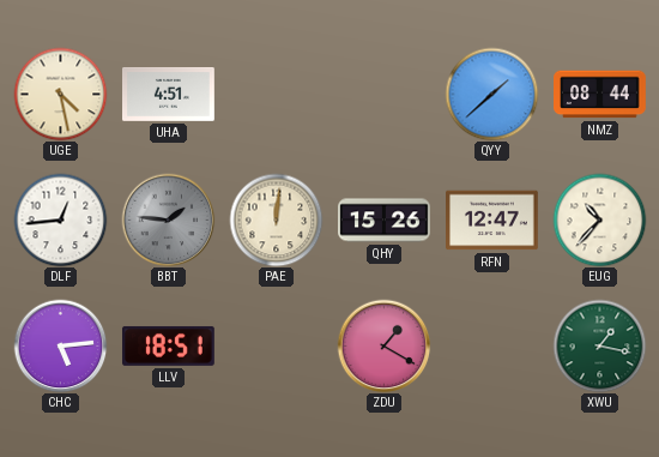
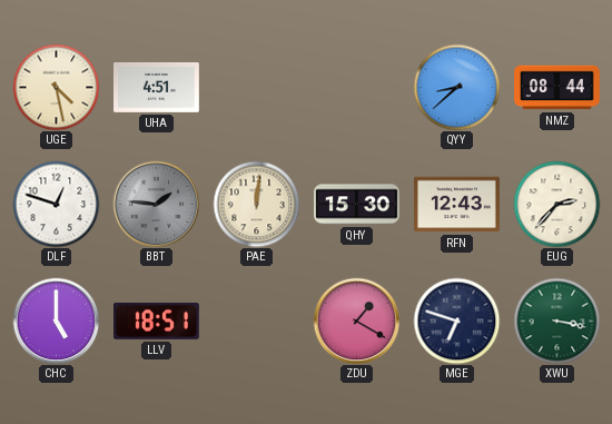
QYY: 1:38 -> 8:38
DLF: 12:44 -> 12:48
QHY: 15:26 -> 15:30
RFN: 12:47 -> 12:43
EUG: 10:37 -> 2:37
CHC: 5:14 -> 5:00
MGE: none -> 6:48
XWU: 1:17 -> 3:17
